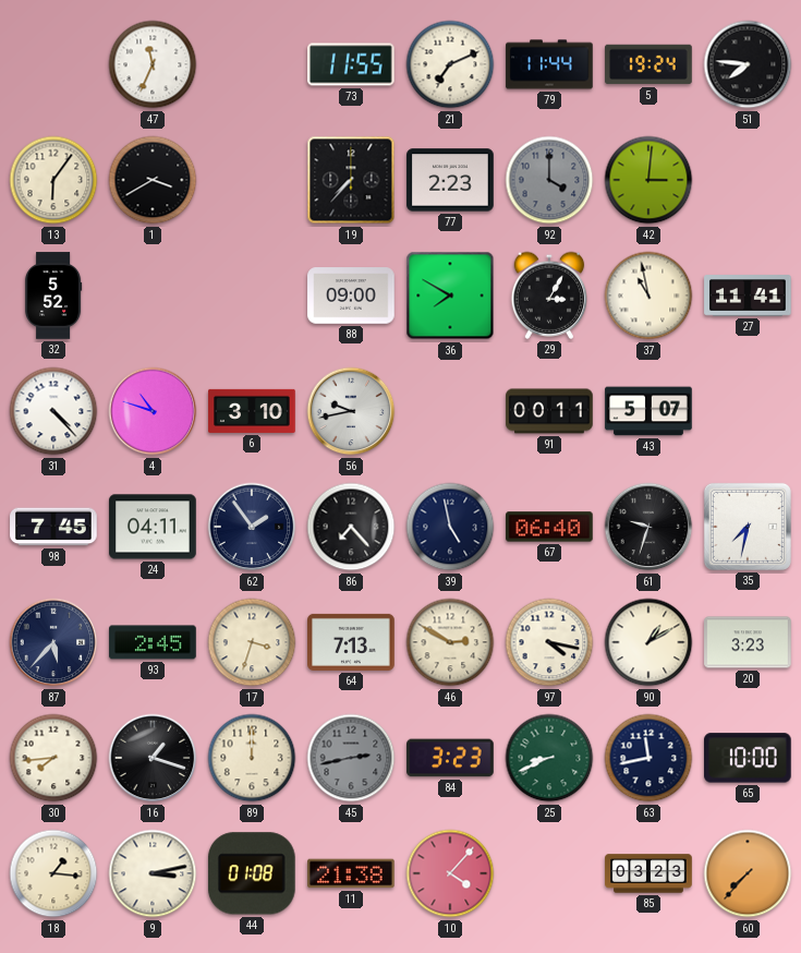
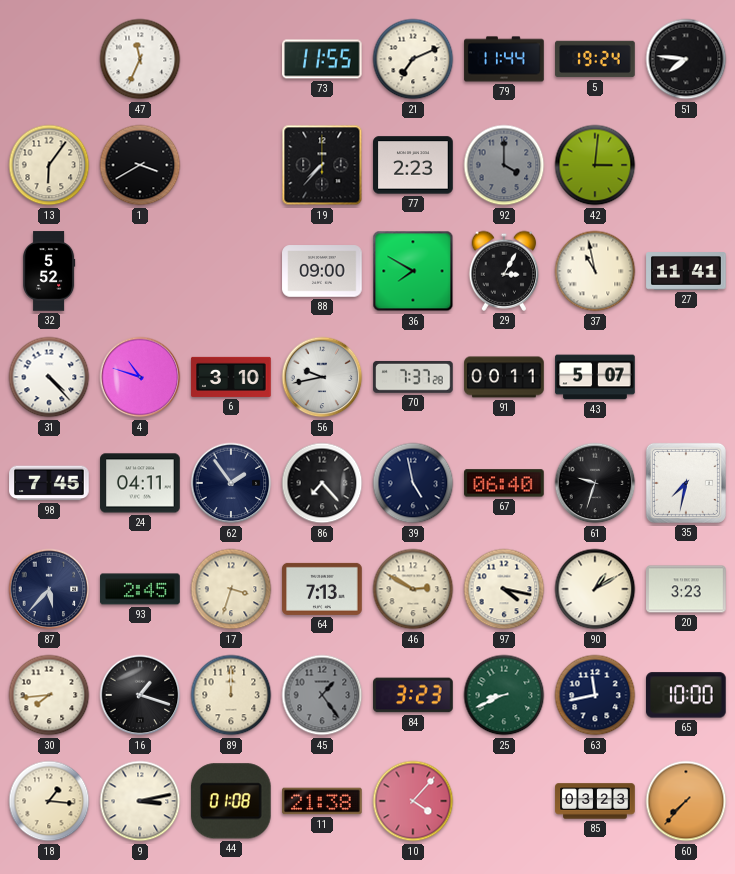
70: none -> 7:37
45: 2:43 -> 1:24
